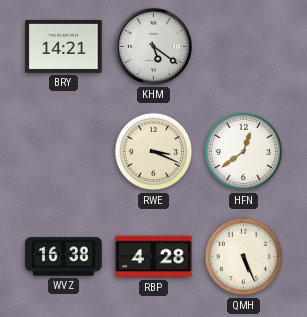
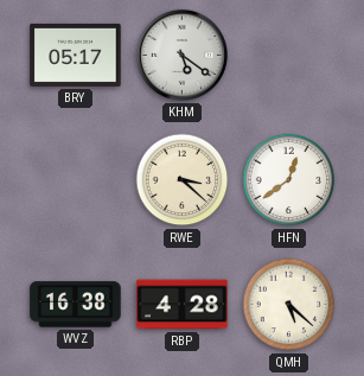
BRY: 14:21 -> 05:17
RWE: 3:19 -> 3:22
QMH: 5:26 -> 5:22
